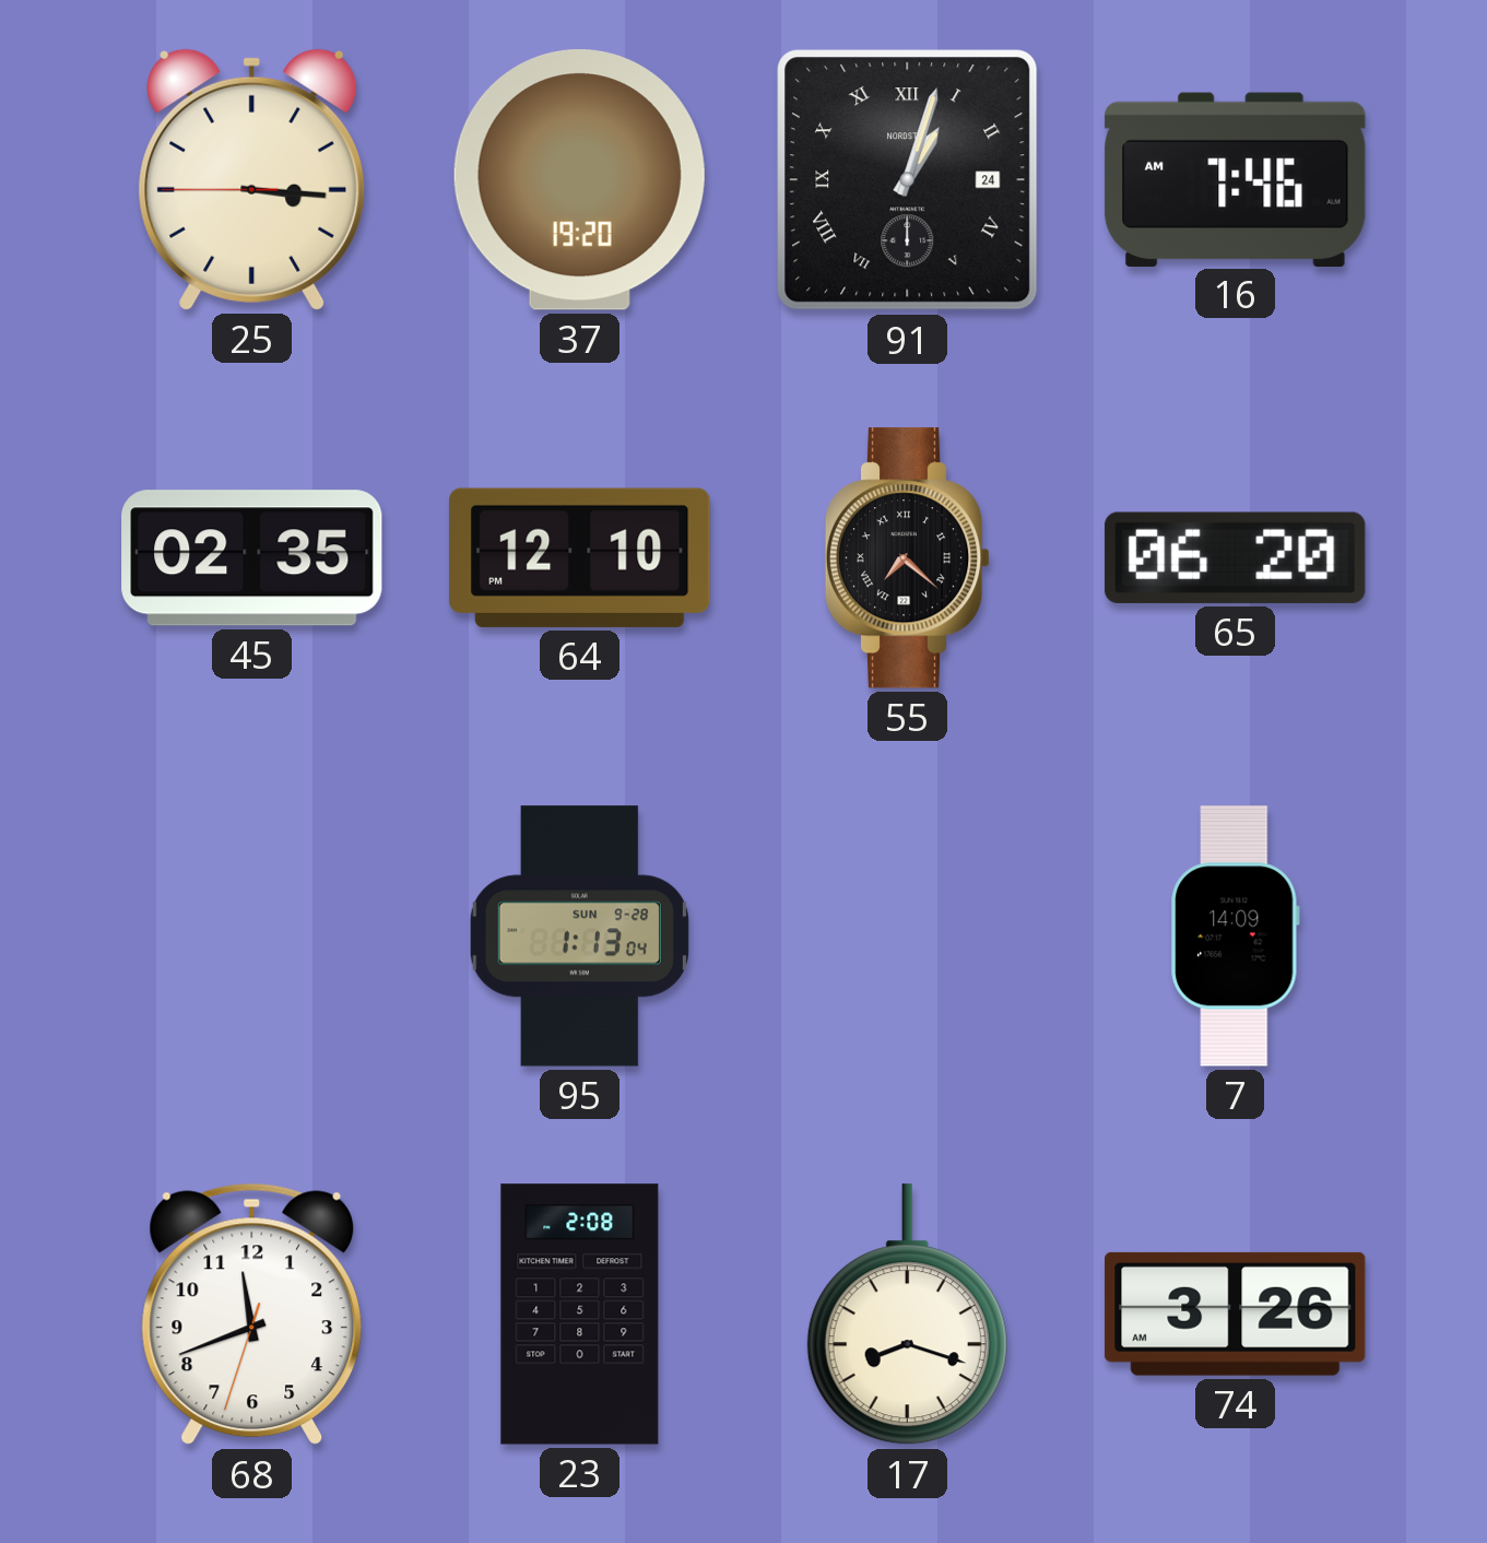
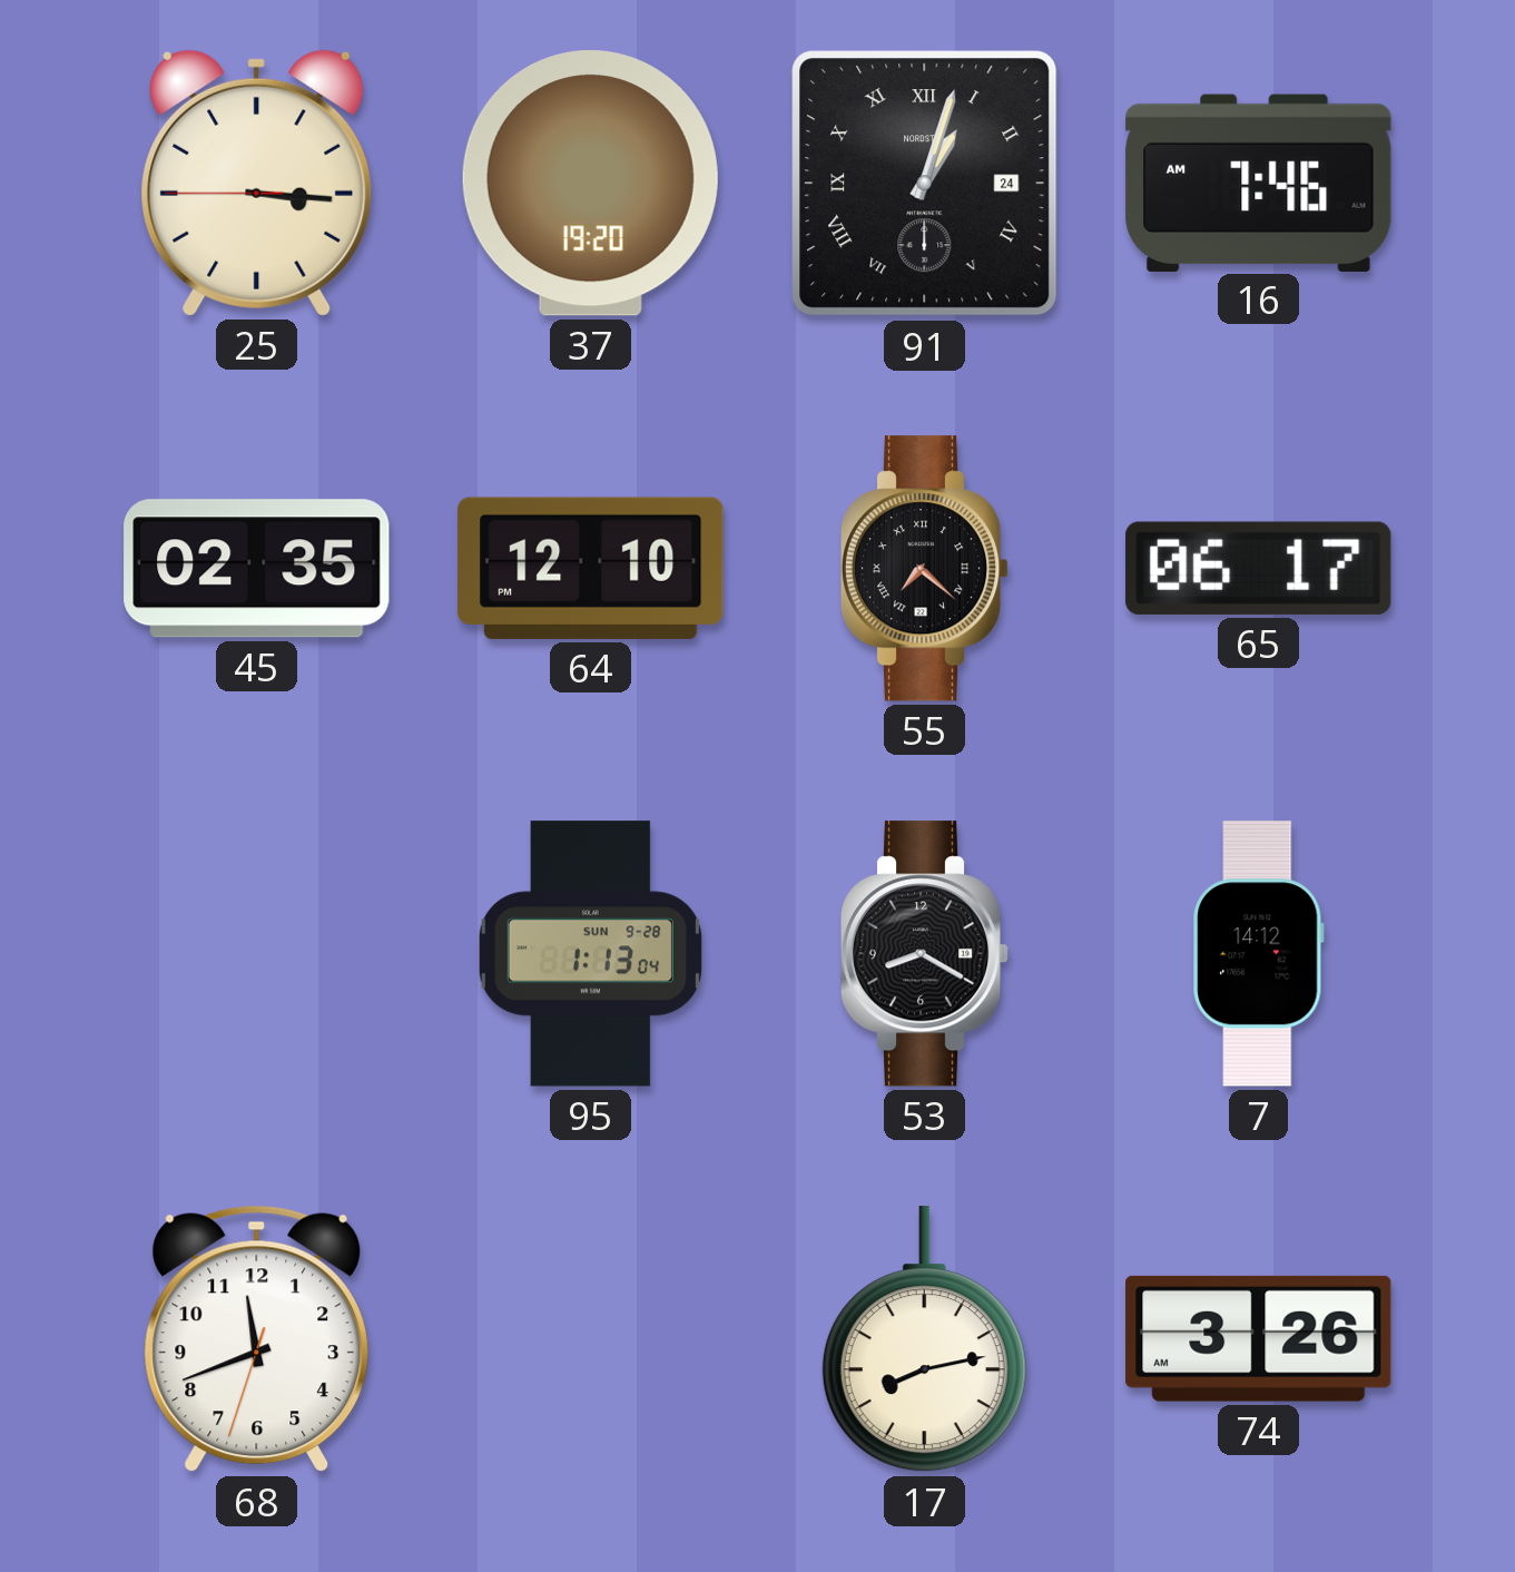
65: 06:20 -> 06:17
53: none -> 8:20
7: 14:09 -> 14:12
23: 2:08 -> none
17: 8:18 -> 8:13
